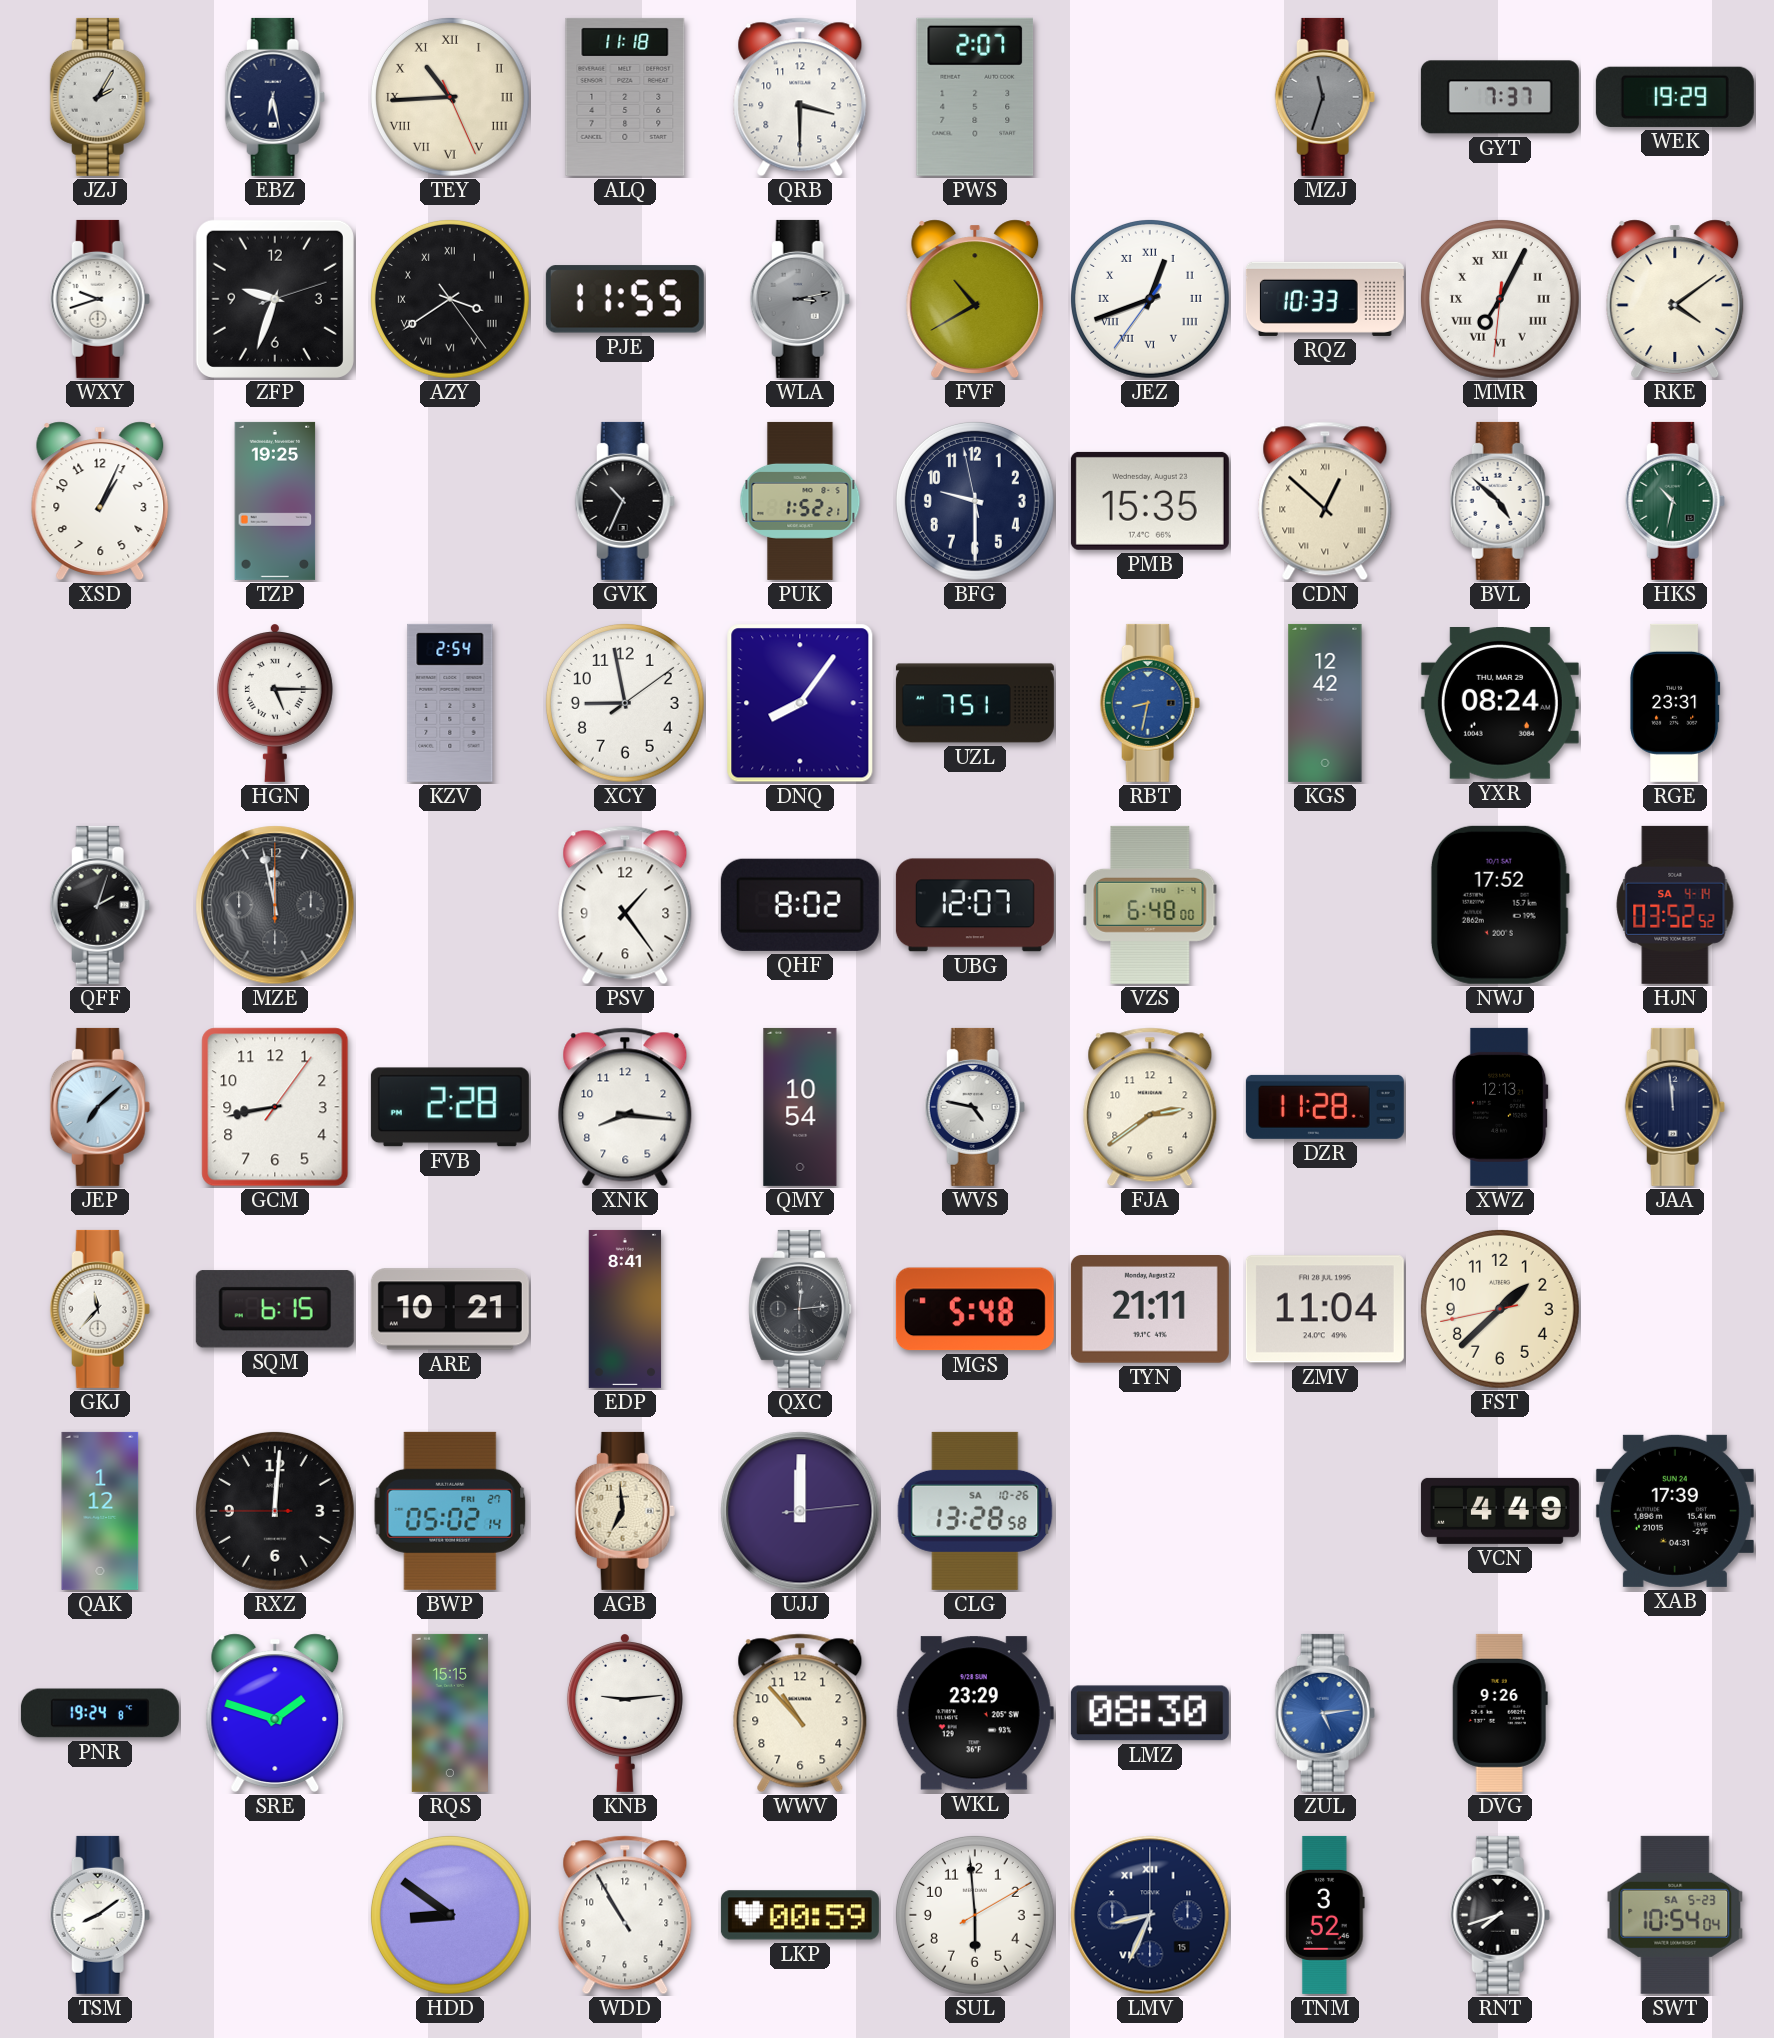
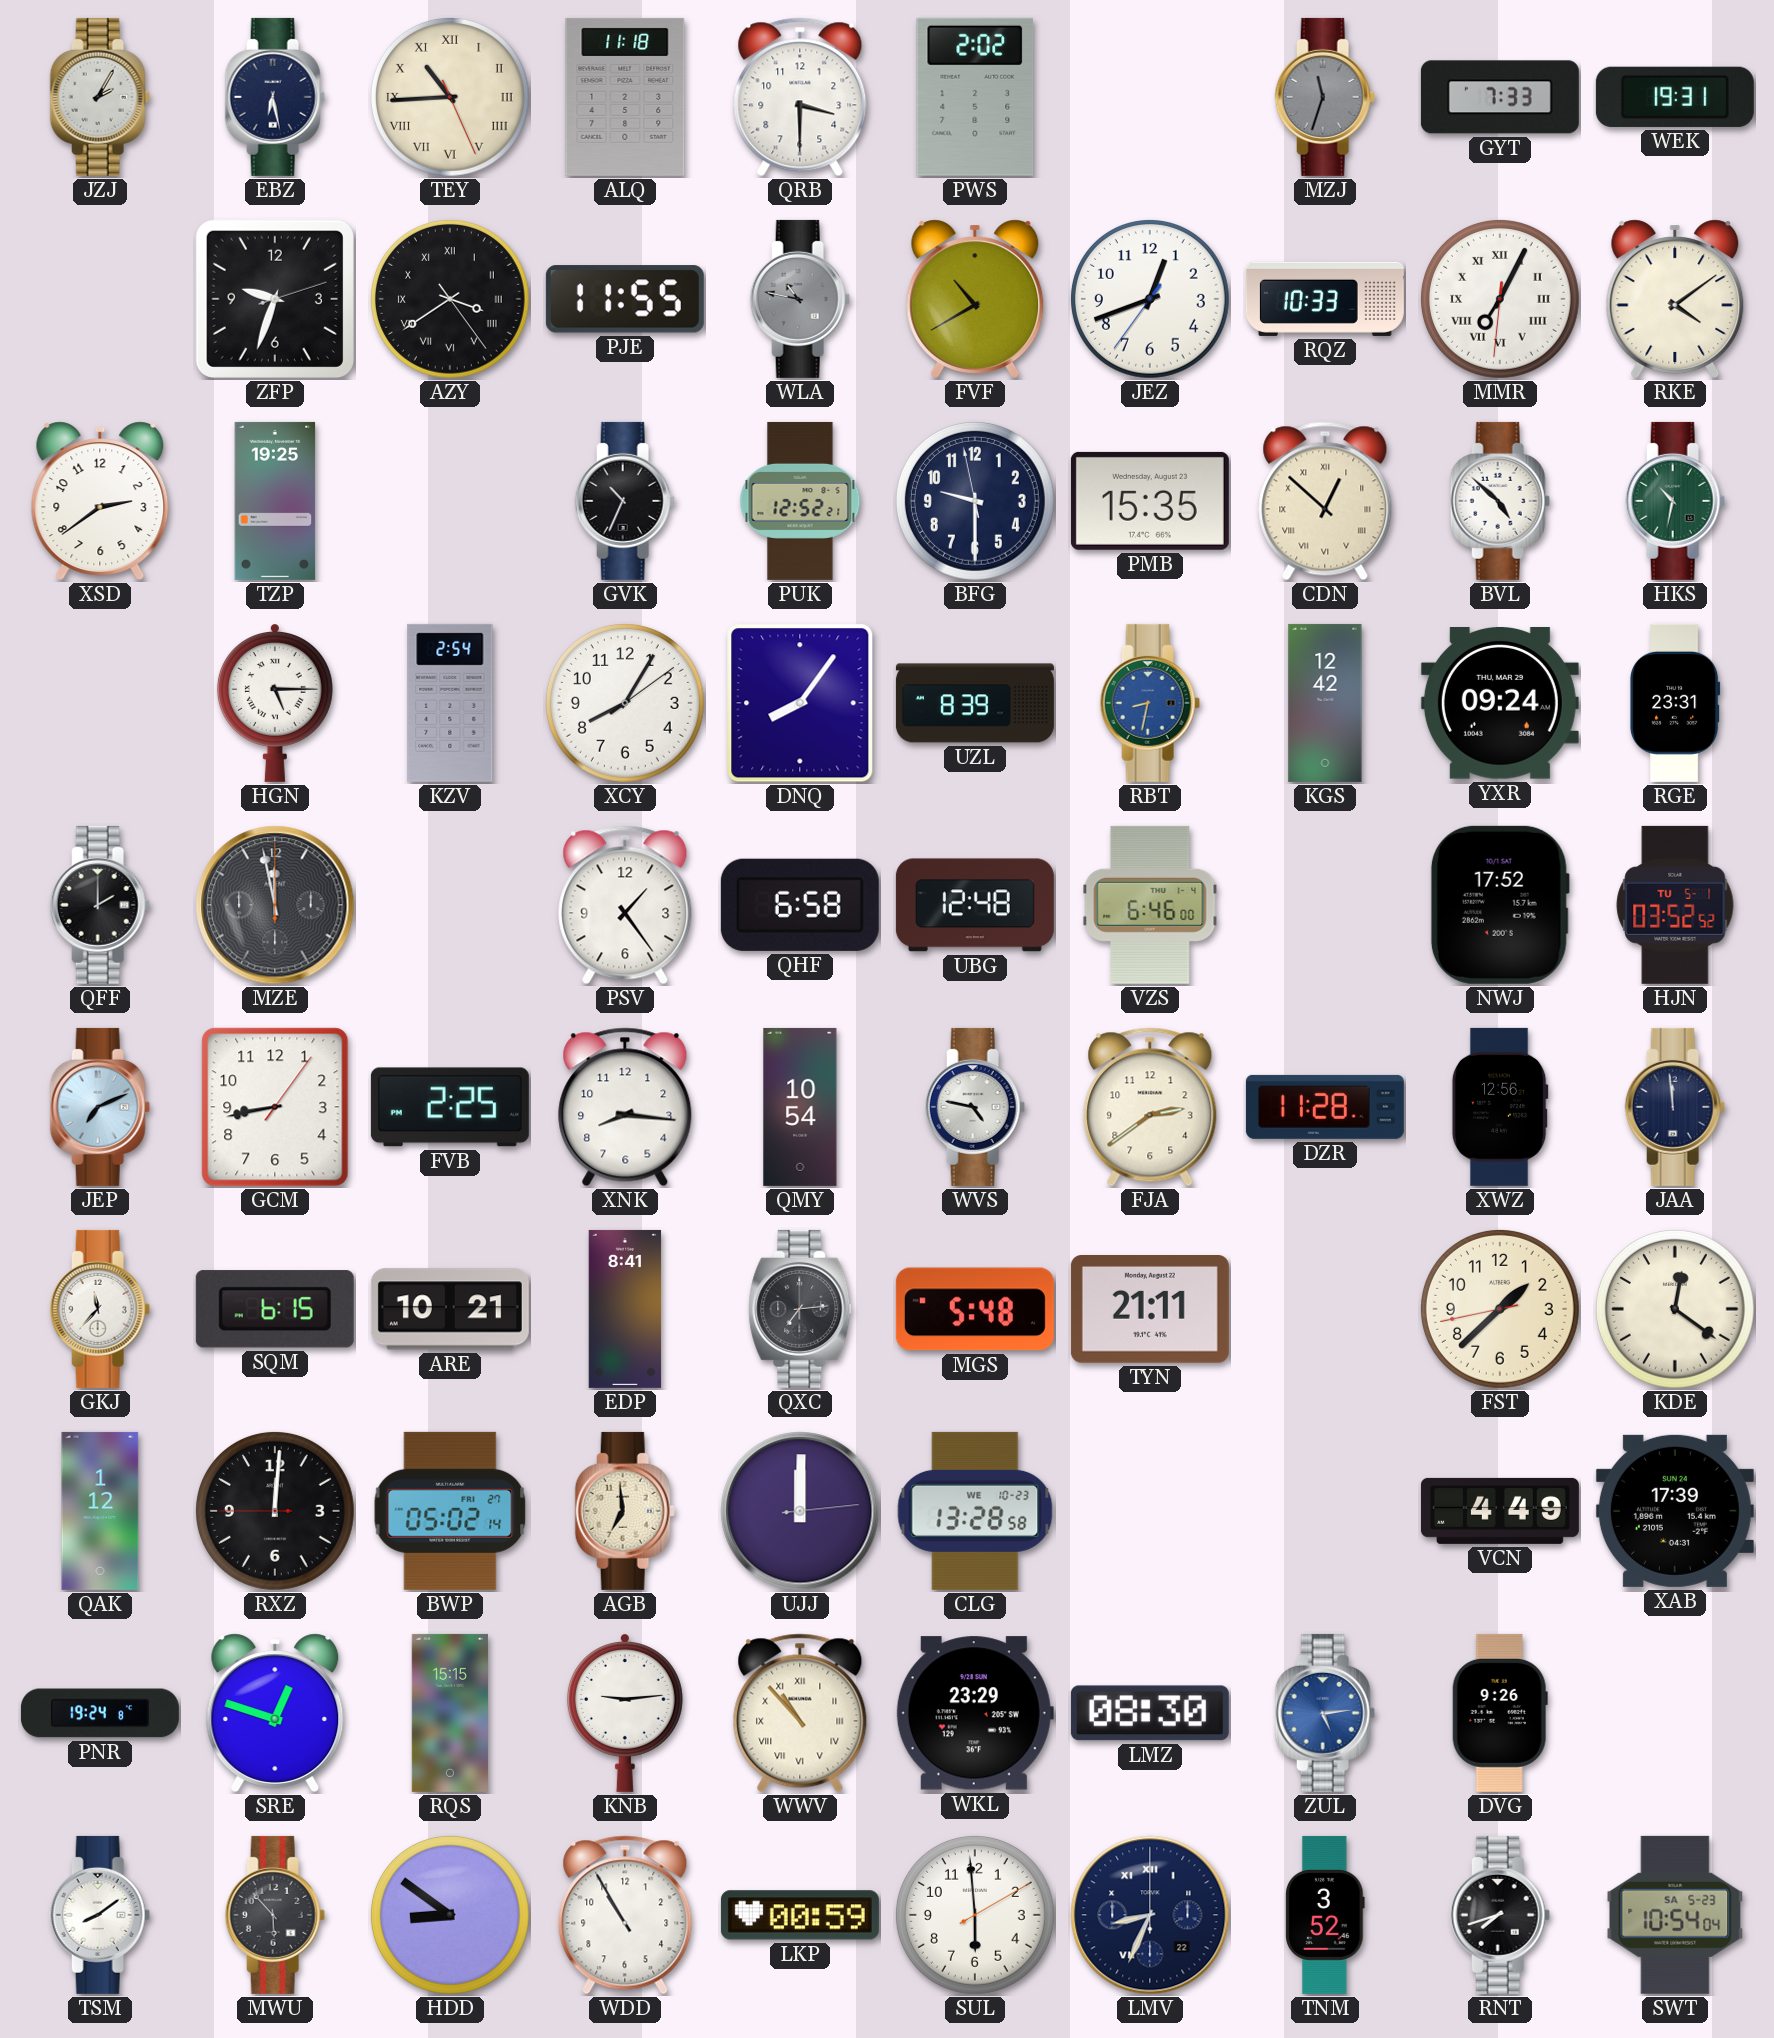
PWS: 2:07 -> 2:02
GYT: 7:37 -> 7:33
WEK: 19:29 -> 19:31
WXY: 9:42 -> none
WLA: 3:13 -> 10:47
JEZ numerals: Roman -> Arabic
XSD: 1:04 -> 2:39
PUK: 1:52 -> 12:52
XCY: 8:58 -> 8:05
UZL: 7:51 -> 8:39
YXR: 08:24 -> 09:24
QFF: 2:03 -> 2:00
QHF: 8:02 -> 6:58
UBG: 12:07 -> 12:48
VZS: 6:48 -> 6:46
HJN date: SA 4-14 -> TU 5-1
JEP: 7:08 -> 7:11
FVB: 2:28 -> 2:25
XWZ: 12:13 -> 12:56
QXC: 12:14 -> 7:14
ZMV: 11:04 -> none
KDE: none -> 12:21
CLG date: SA 10-26 -> WE 10-23
SRE: 1:48 -> 12:48
WWV numerals: Arabic -> Roman
MWU: none -> 5:53
LMV date: 15 -> 22
